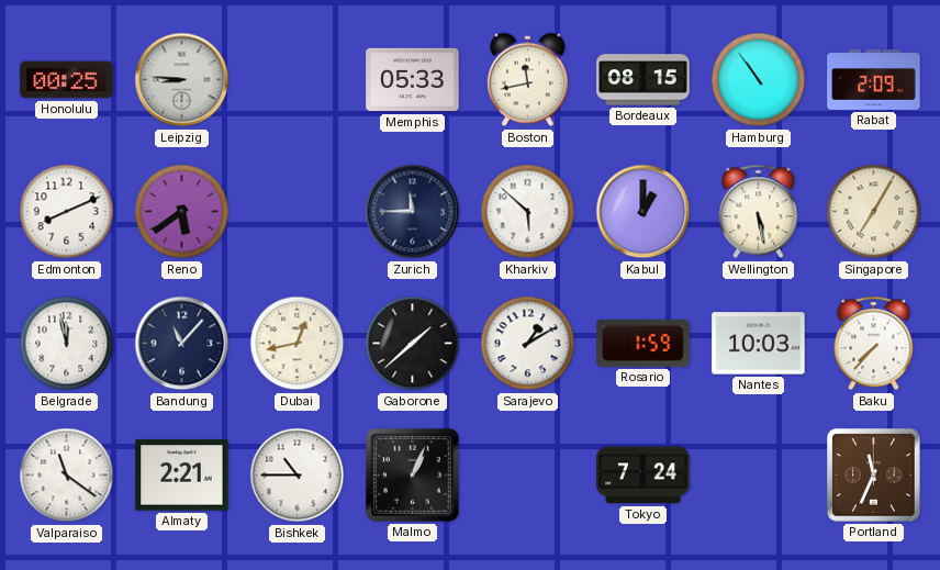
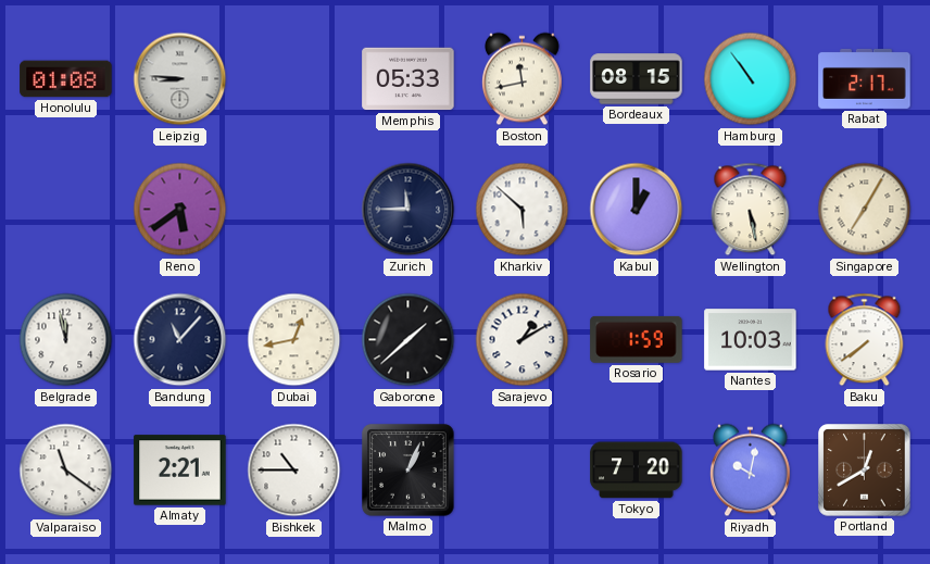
Honolulu: 00:25 -> 01:08
Rabat: 2:09 -> 2:17
Edmonton: 8:11 -> none
Baku: 7:37 -> 7:39
Tokyo: 7:24 -> 7:20
Riyadh: none -> 10:02
Portland: 11:34 -> 12:40
